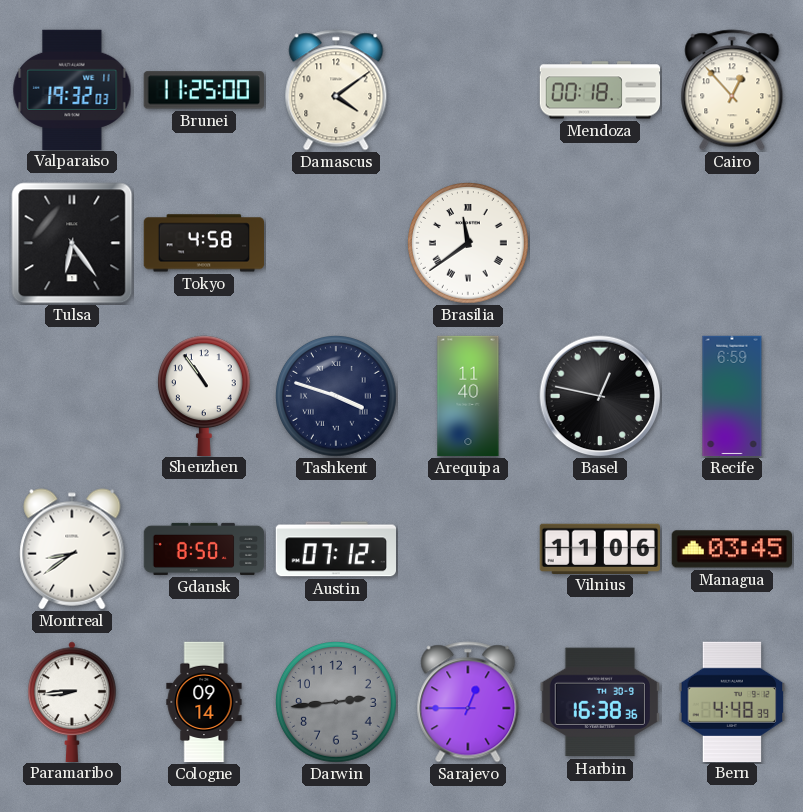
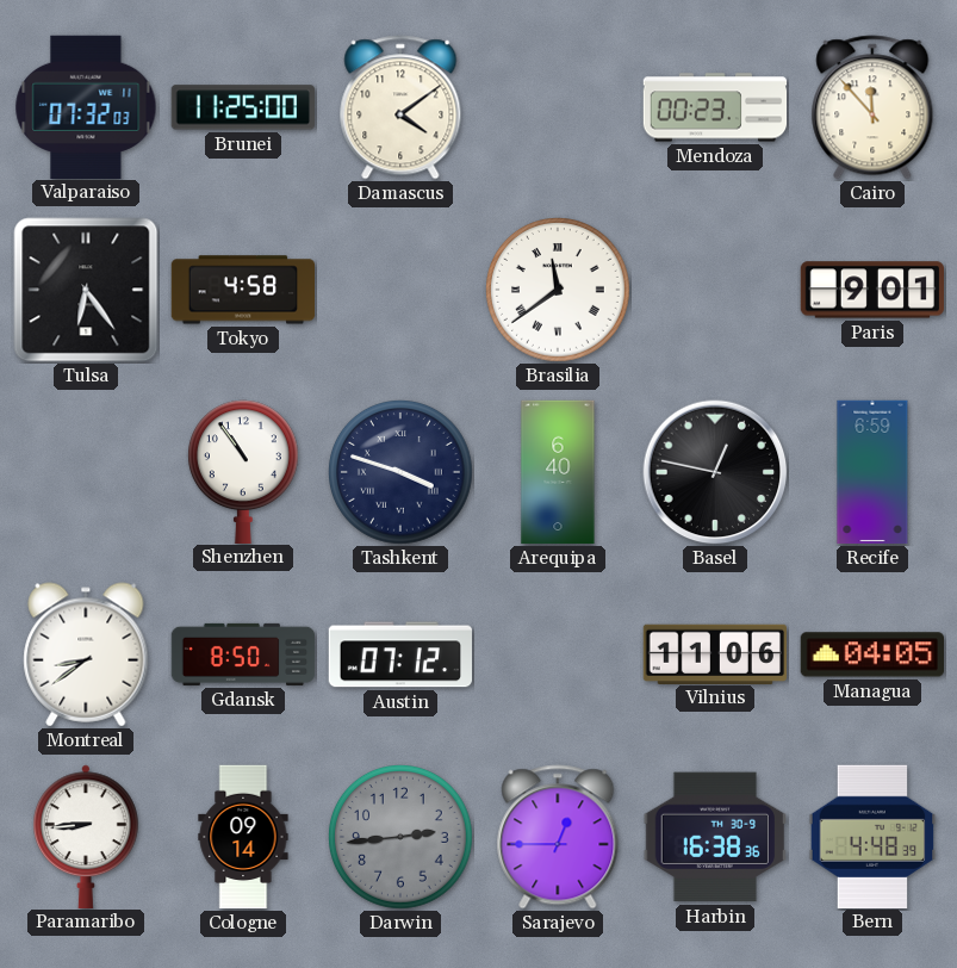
Valparaiso: 19:32 -> 07:32
Mendoza: 00:18 -> 00:23
Cairo: 12:53 -> 11:53
Paris: none -> 9:01
Arequipa: 11:40 -> 6:40
Managua: 03:45 -> 04:05
